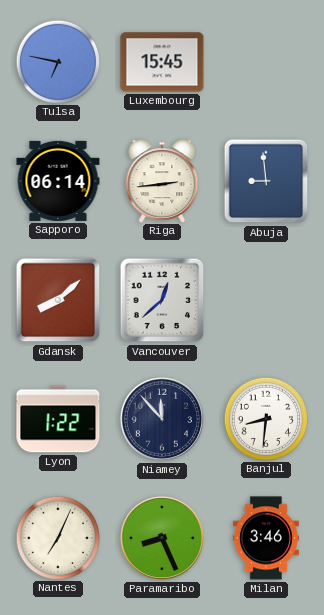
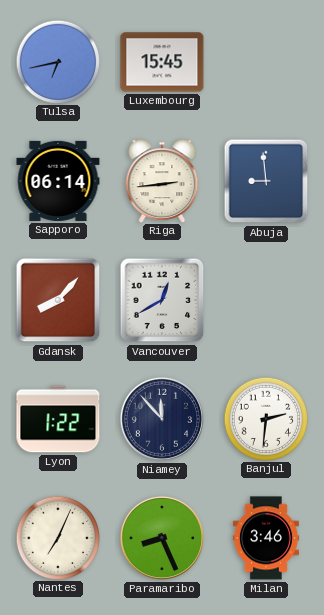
Tulsa: 6:47 -> 6:43
Gdansk: 8:08 -> 8:07
Vancouver: 12:38 -> 12:40
Banjul: 8:31 -> 2:31
